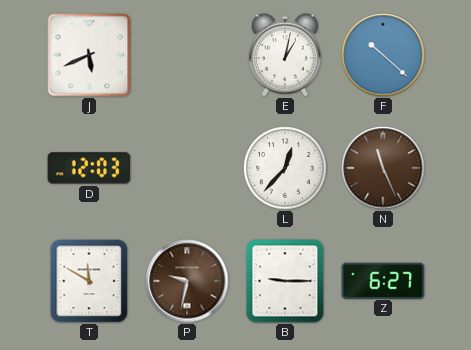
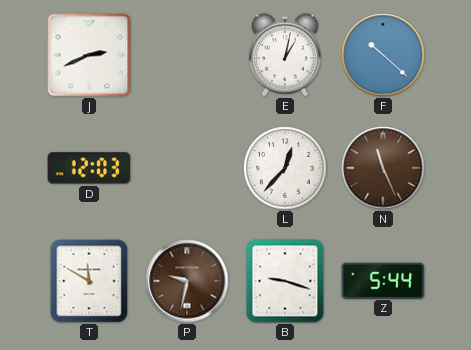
J: 5:41 -> 2:41
B: 9:15 -> 9:18
Z: 6:27 -> 5:44
